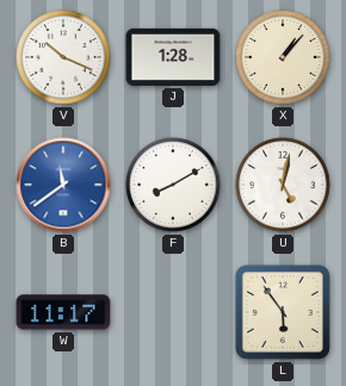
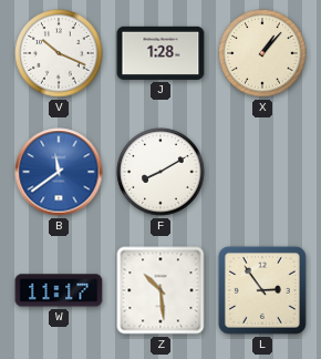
U: 5:02 -> none
Z: none -> 10:29
L: 5:54 -> 2:54
